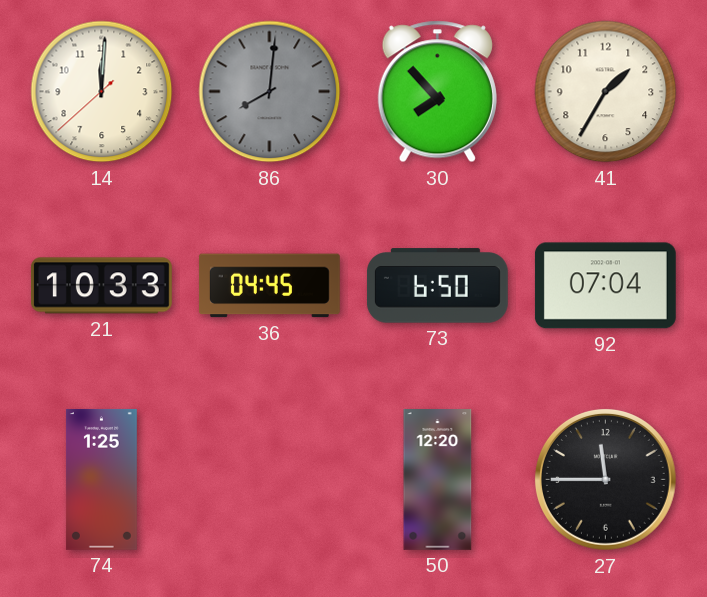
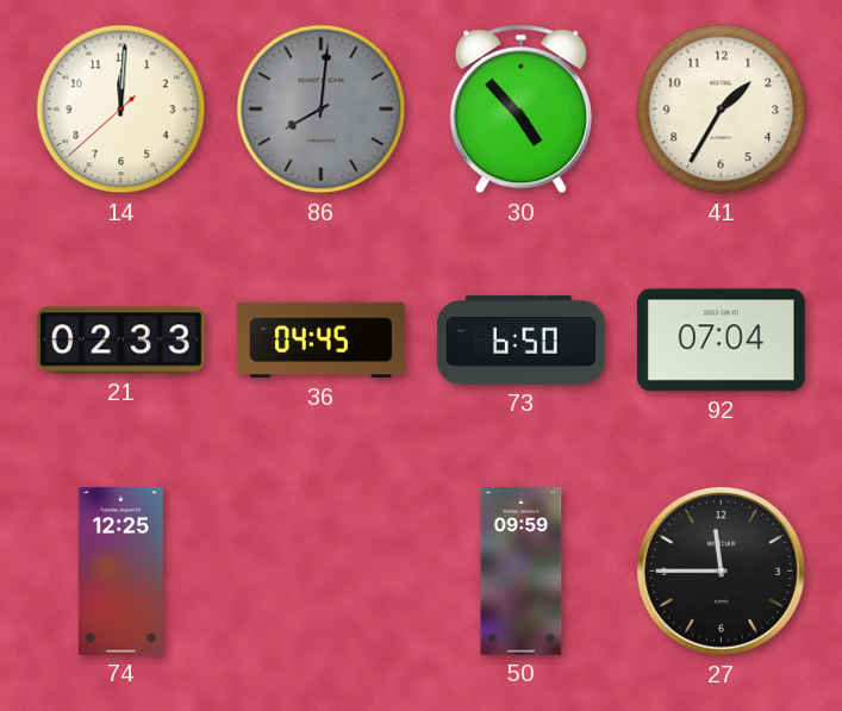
30: 7:53 -> 4:53
21: 10:33 -> 02:33
74: 1:25 -> 12:25
50: 12:20 -> 09:59
